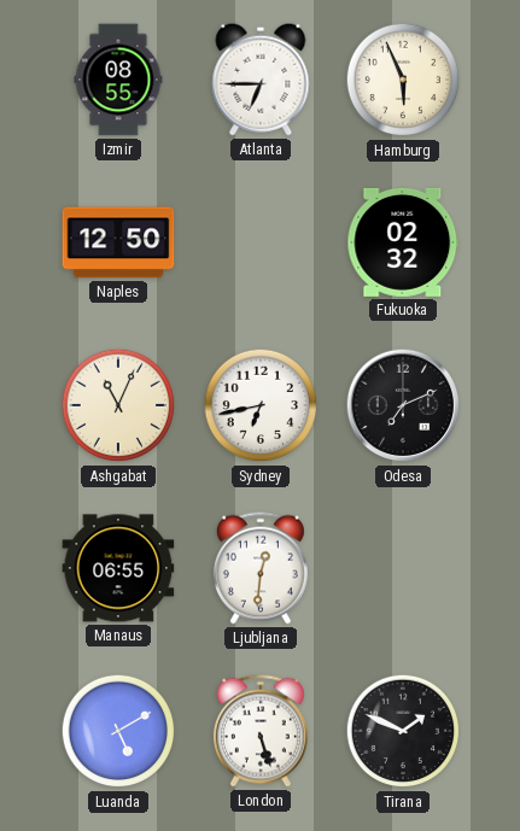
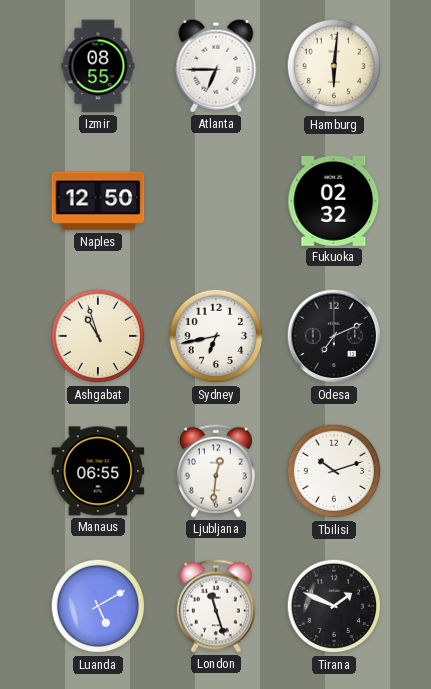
Hamburg: 5:56 -> 6:01
Ashgabat: 11:04 -> 10:57
Tbilisi: none -> 10:12
London: 5:27 -> 11:27
